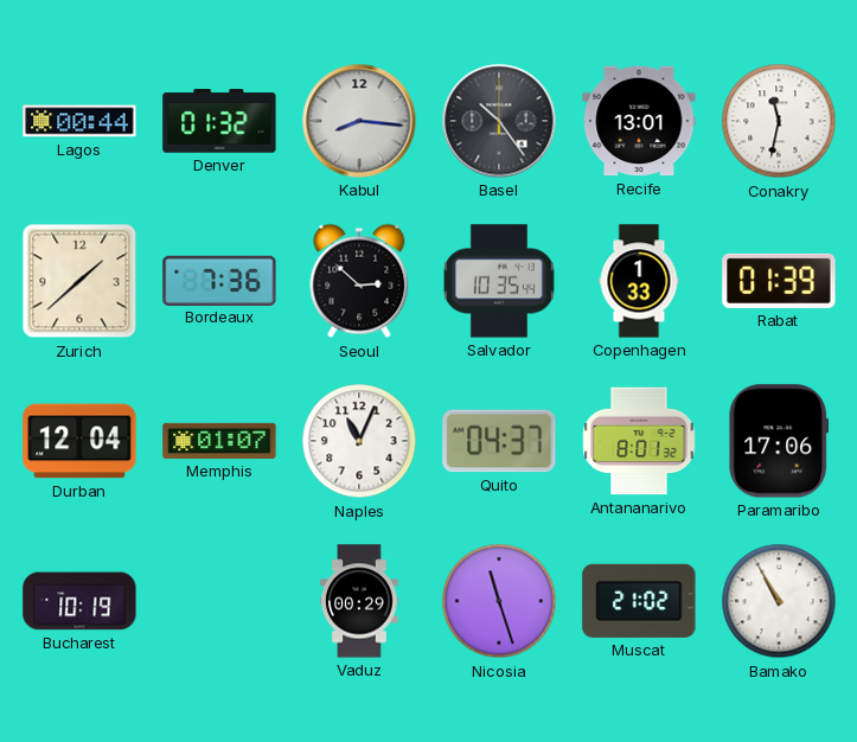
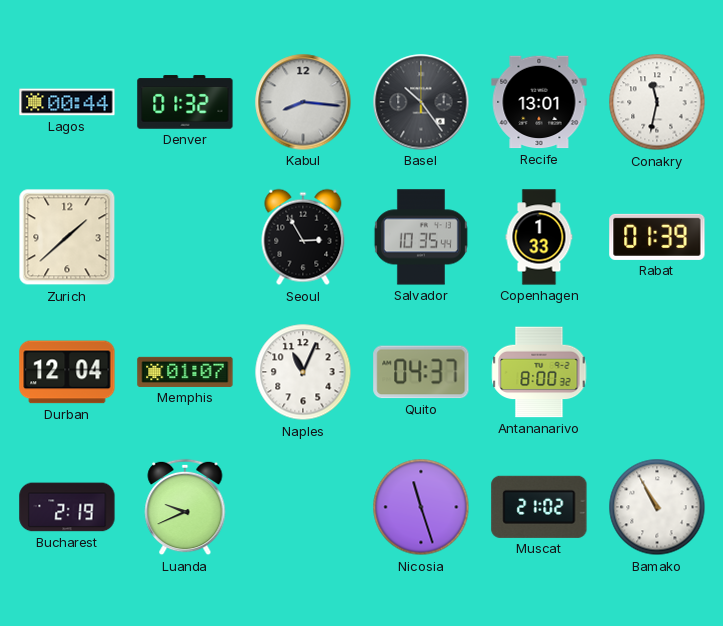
Bordeaux: 7:36 -> none
Seoul: 2:52 -> 2:55
Antananarivo: 8:01 -> 8:00
Paramaribo: 17:06 -> none
Bucharest: 10:19 -> 2:19
Luanda: none -> 9:41
Vaduz: 00:29 -> none
